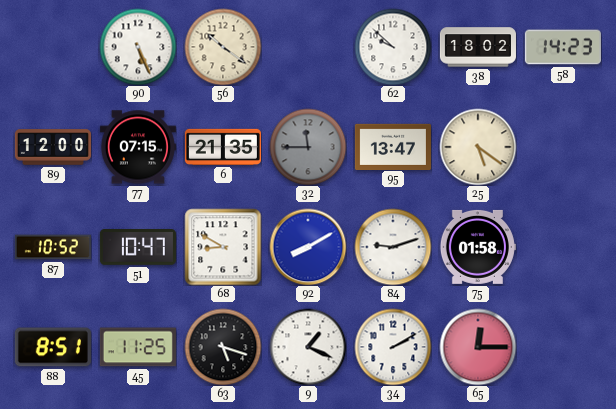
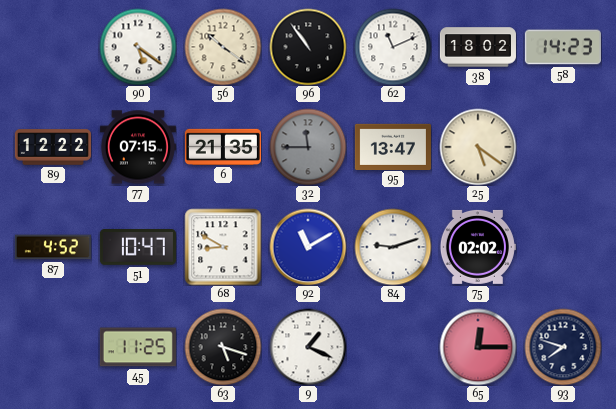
90: 5:26 -> 5:21
96: none -> 10:54
62: 9:52 -> 11:11
89: 12:00 -> 12:22
87: 10:52 -> 4:52
92: 8:10 -> 11:10
75: 01:58 -> 02:02
88: 8:51 -> none
34: 2:10 -> none
93: none -> 7:48
